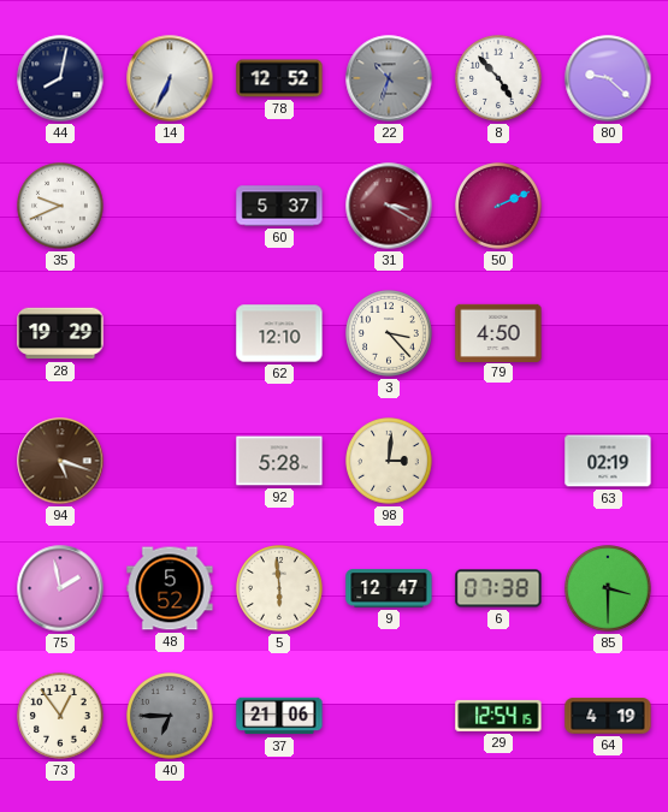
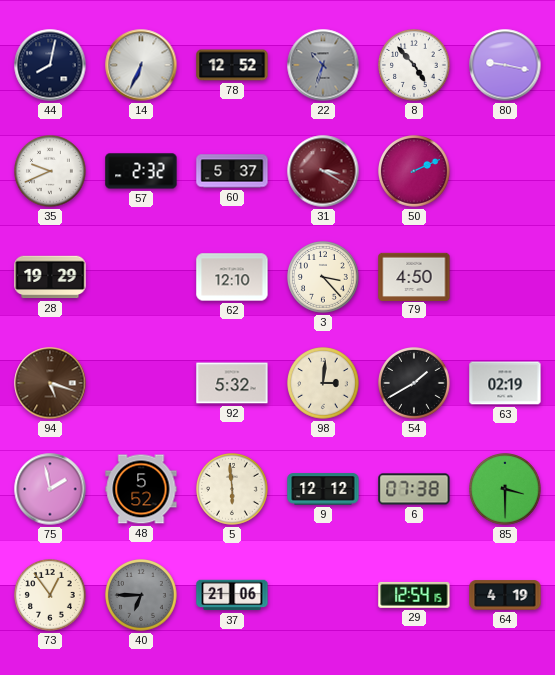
80: 9:22 -> 9:17
57: none -> 2:32
92: 5:28 -> 5:32
54: none -> 1:40
9: 12:47 -> 12:12
